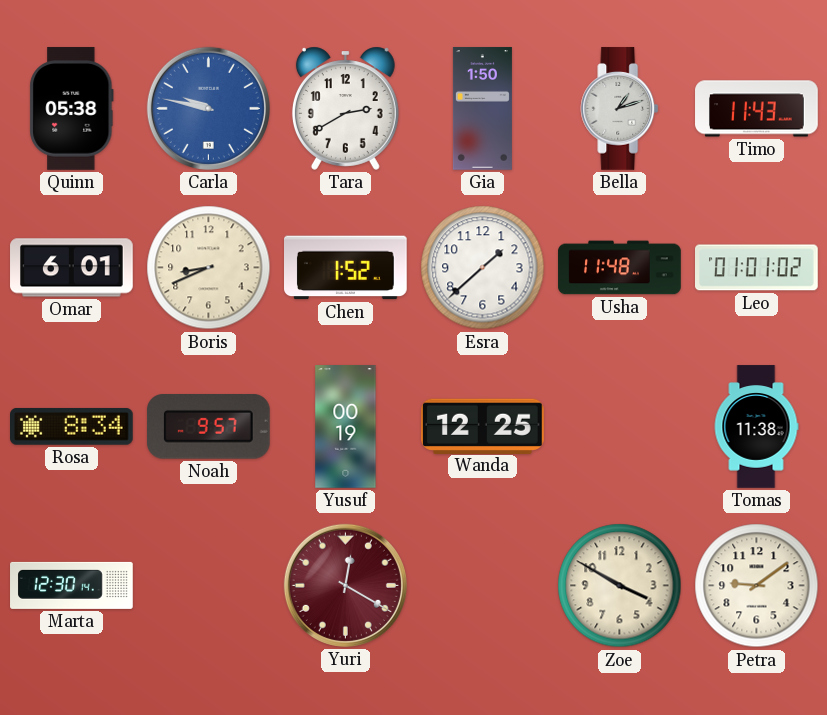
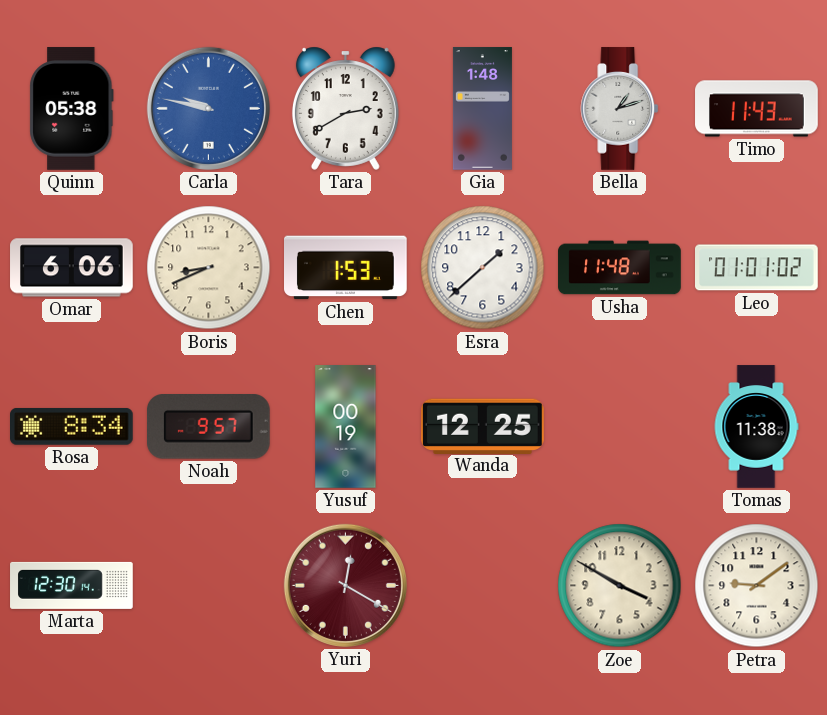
Gia: 1:50 -> 1:48
Omar: 6:01 -> 6:06
Chen: 1:52 -> 1:53
